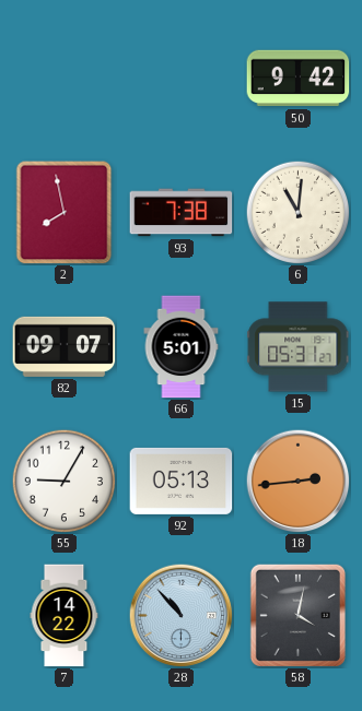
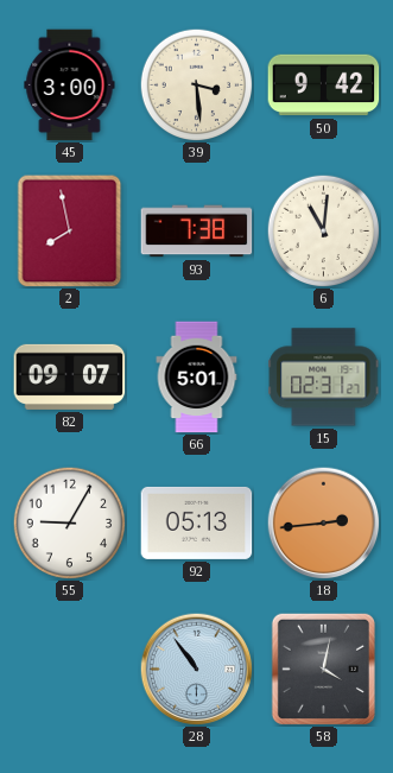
45: none -> 3:00
39: none -> 3:29
15: 05:31 -> 02:31
7: 14:22 -> none
28: 10:53 -> 10:54
